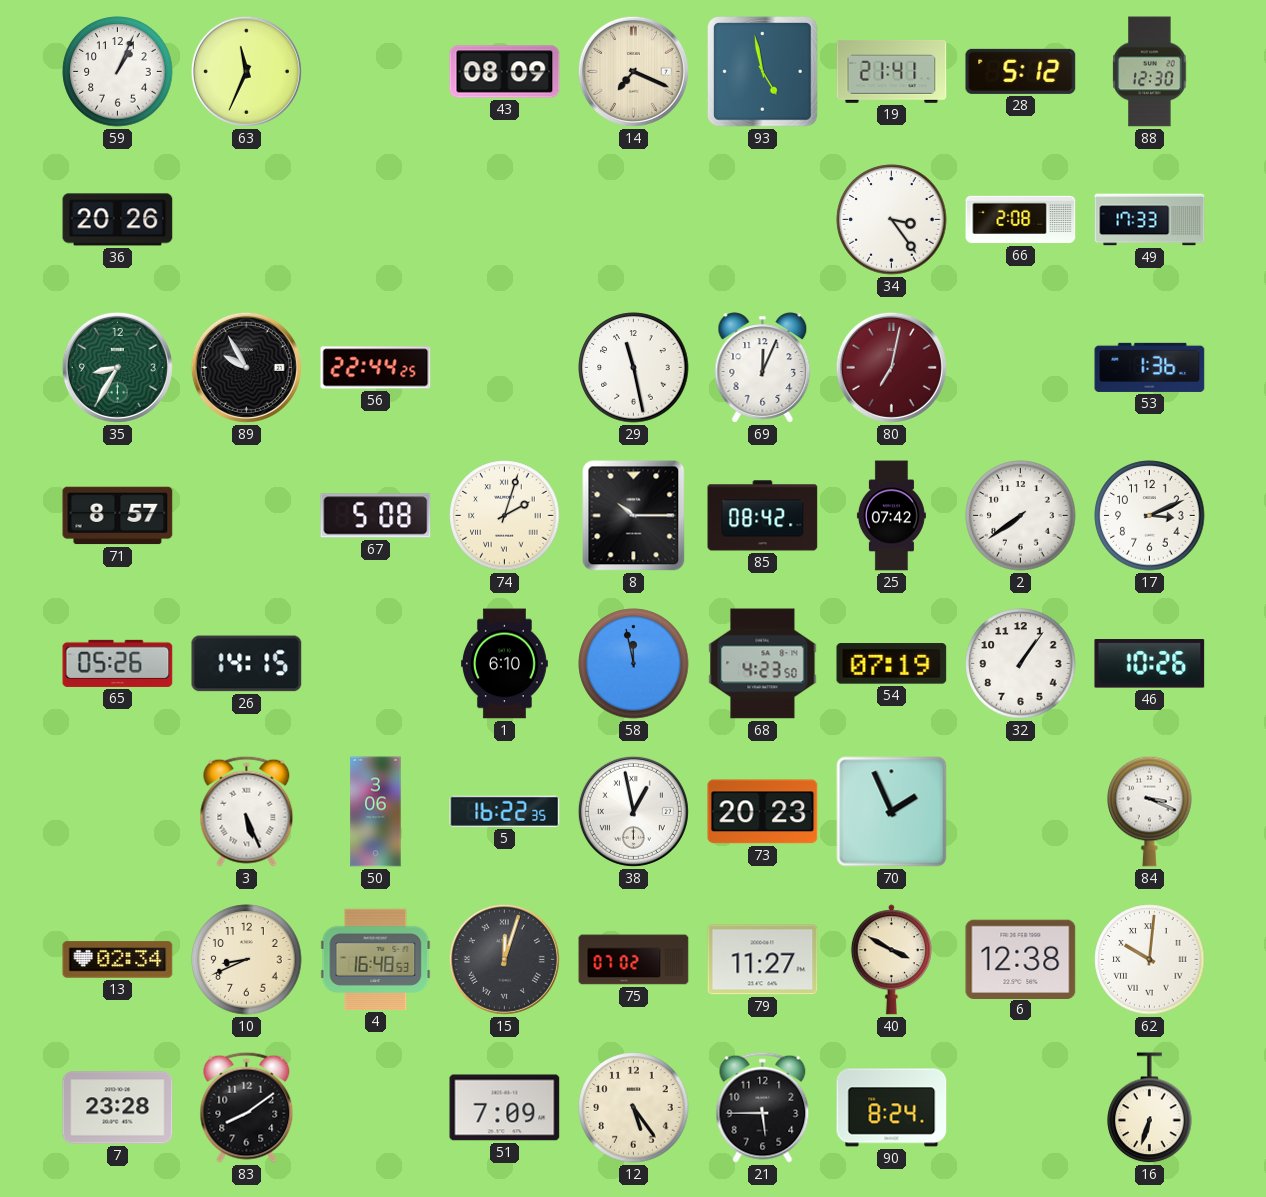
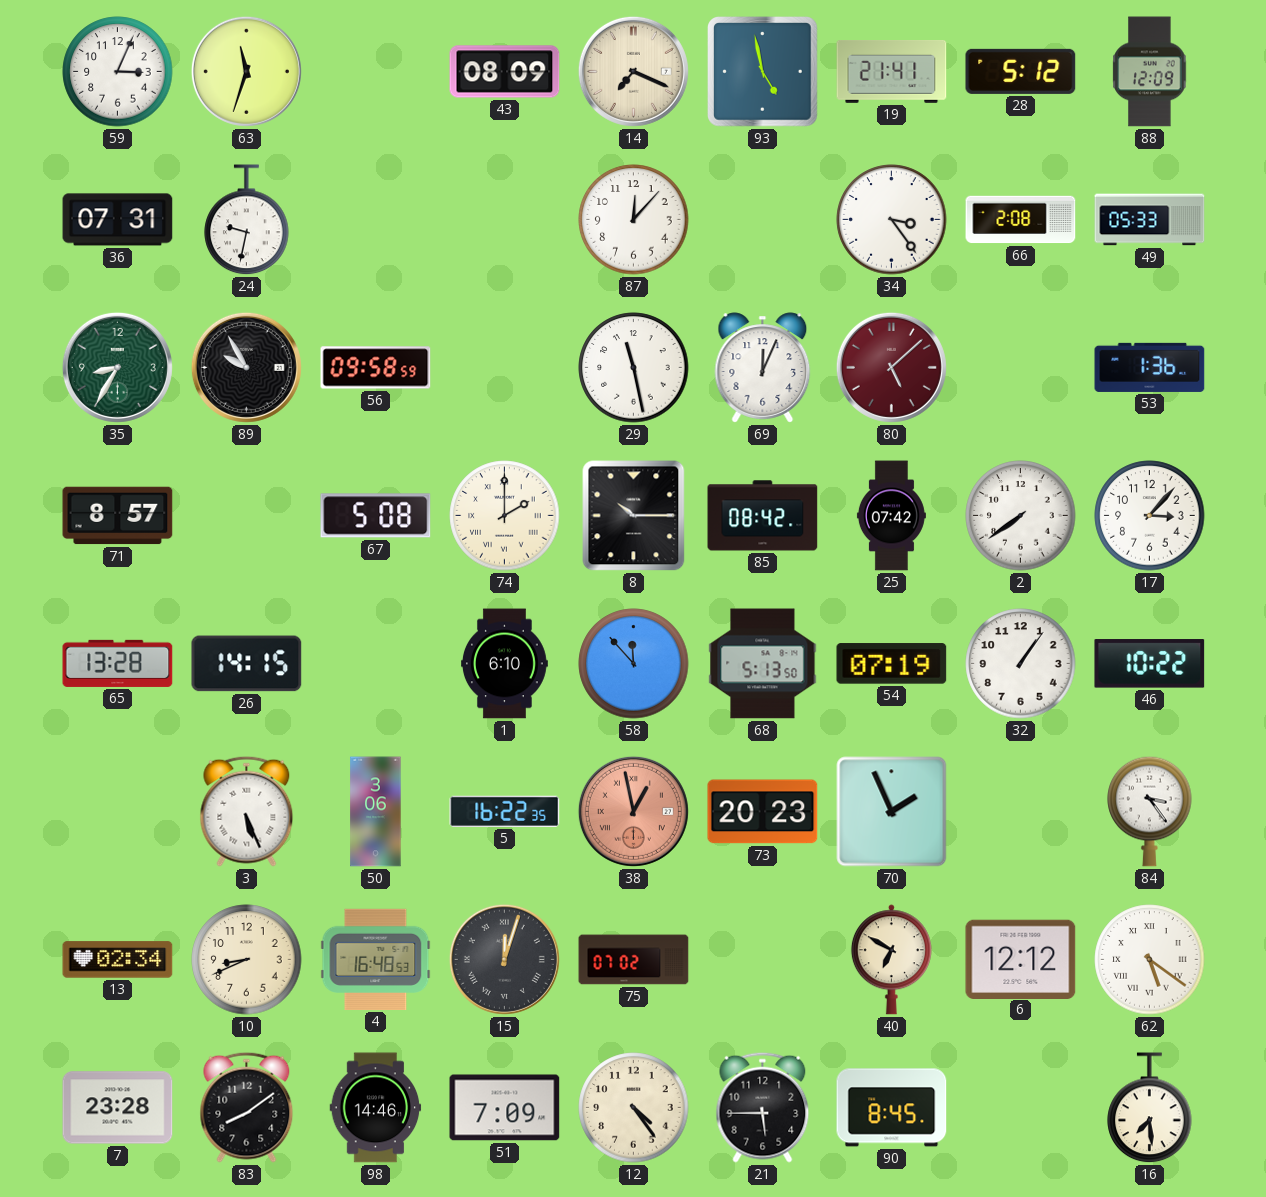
59: 1:04 -> 3:04
63: 11:34 -> 11:33
88: 12:30 -> 12:09
36: 20:26 -> 07:31
24: none -> 9:32
87: none -> 12:07
49: 17:33 -> 05:33
56: 22:44 -> 09:58
80: 7:02 -> 5:08
74: 2:03 -> 2:00
17: 3:11 -> 3:07
65: 05:26 -> 13:28
58: 11:58 -> 11:53
68: 4:23 -> 5:13
46: 10:26 -> 10:22
38 dial: white -> salmon
84: 3:19 -> 3:24
79: 11:27 -> none
40: 3:50 -> 6:50
6: 12:38 -> 12:12
62: 10:01 -> 5:21
98: none -> 14:46
12: 5:24 -> 4:24
90: 8:24 -> 8:45
16: 6:33 -> 7:29
